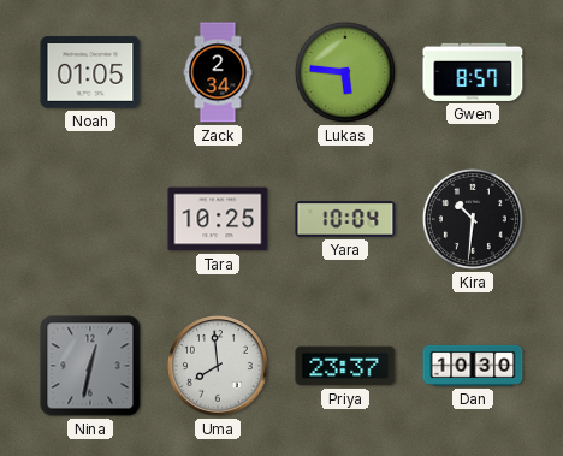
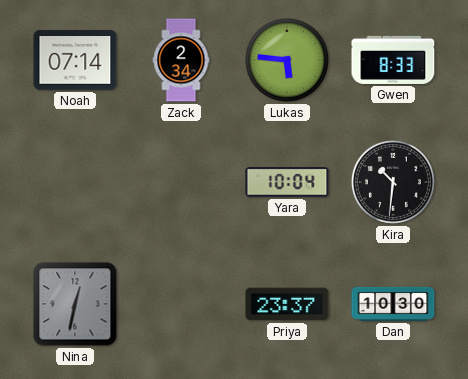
Noah: 01:05 -> 07:14
Gwen: 8:57 -> 8:33
Tara: 10:25 -> none
Uma: 7:59 -> none
